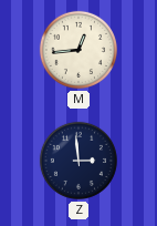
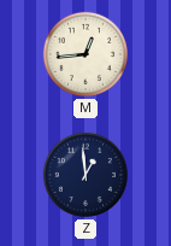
Z: 2:59 -> 12:59
